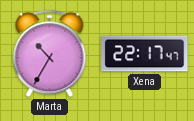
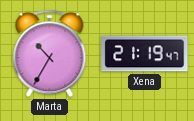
Xena: 22:17 -> 21:19
